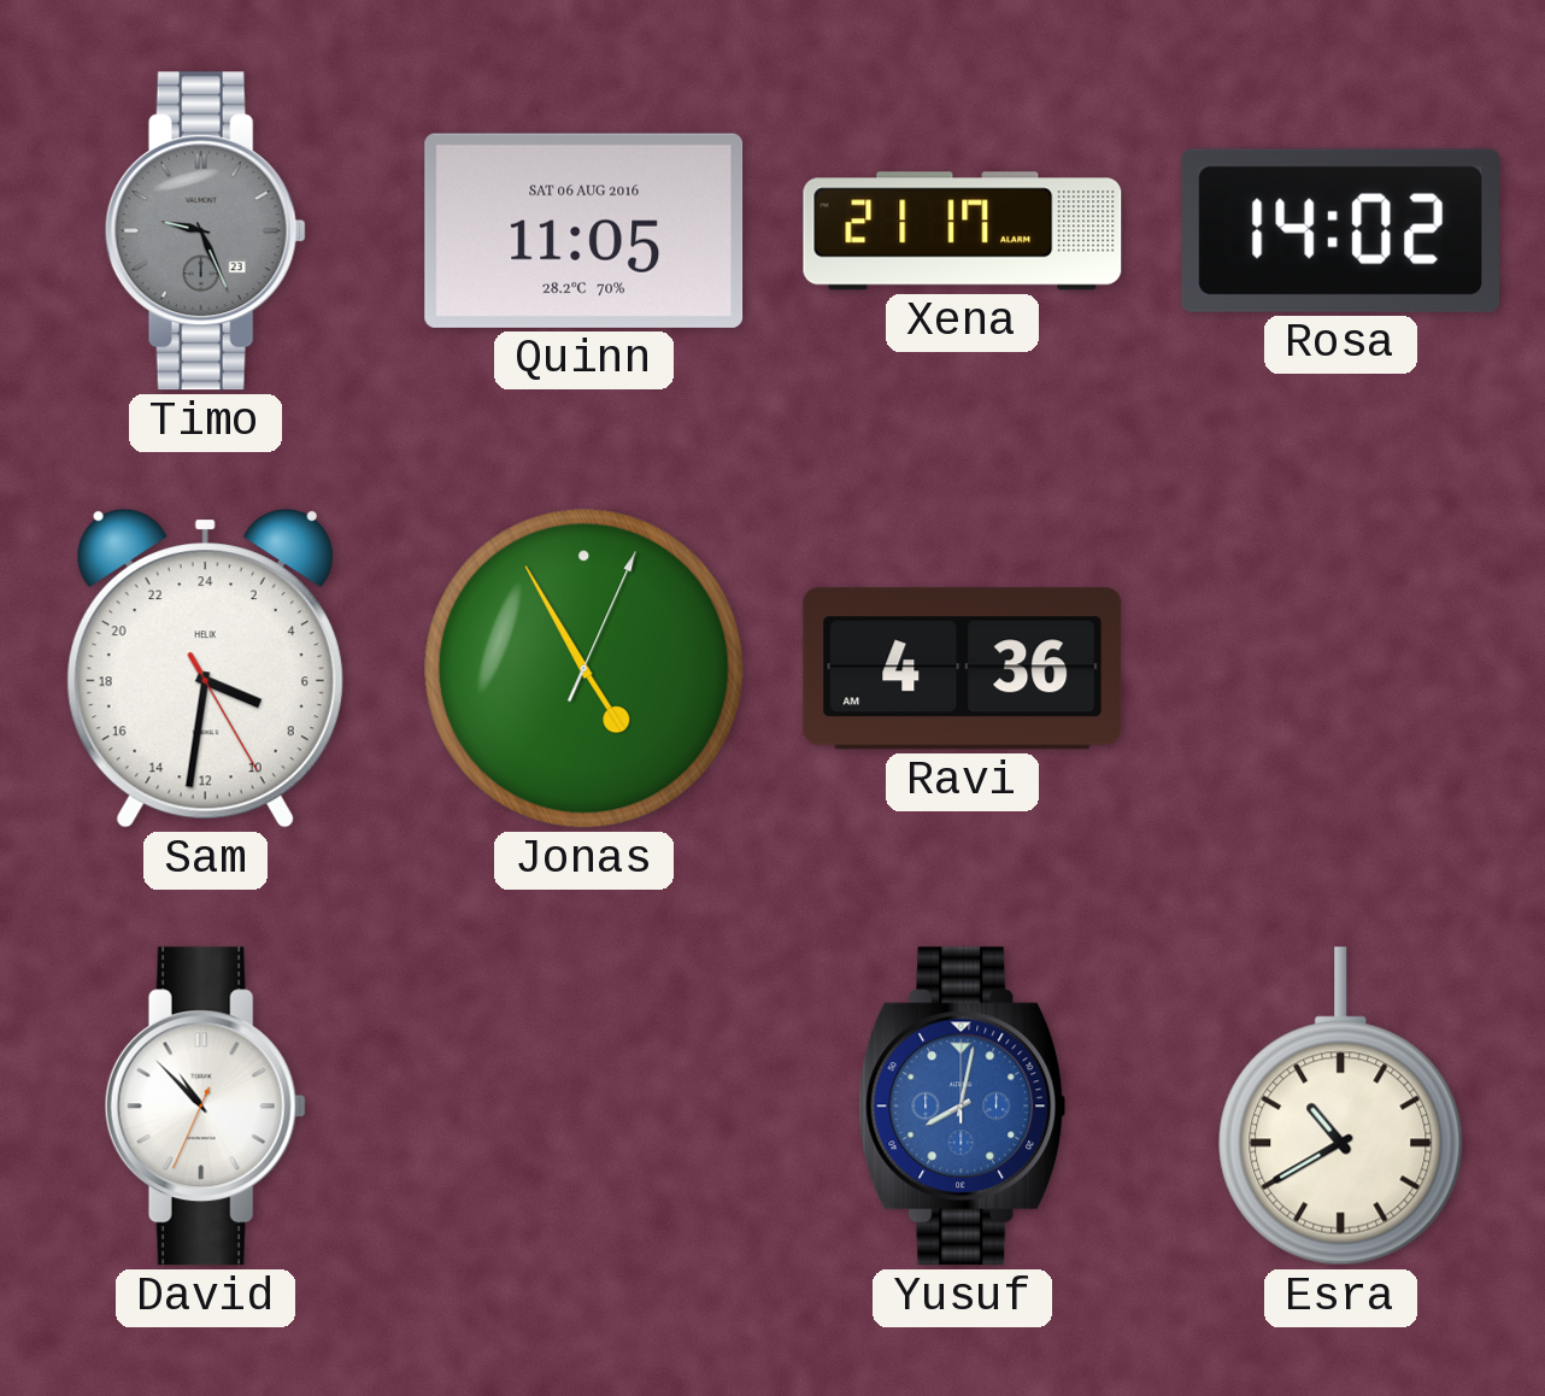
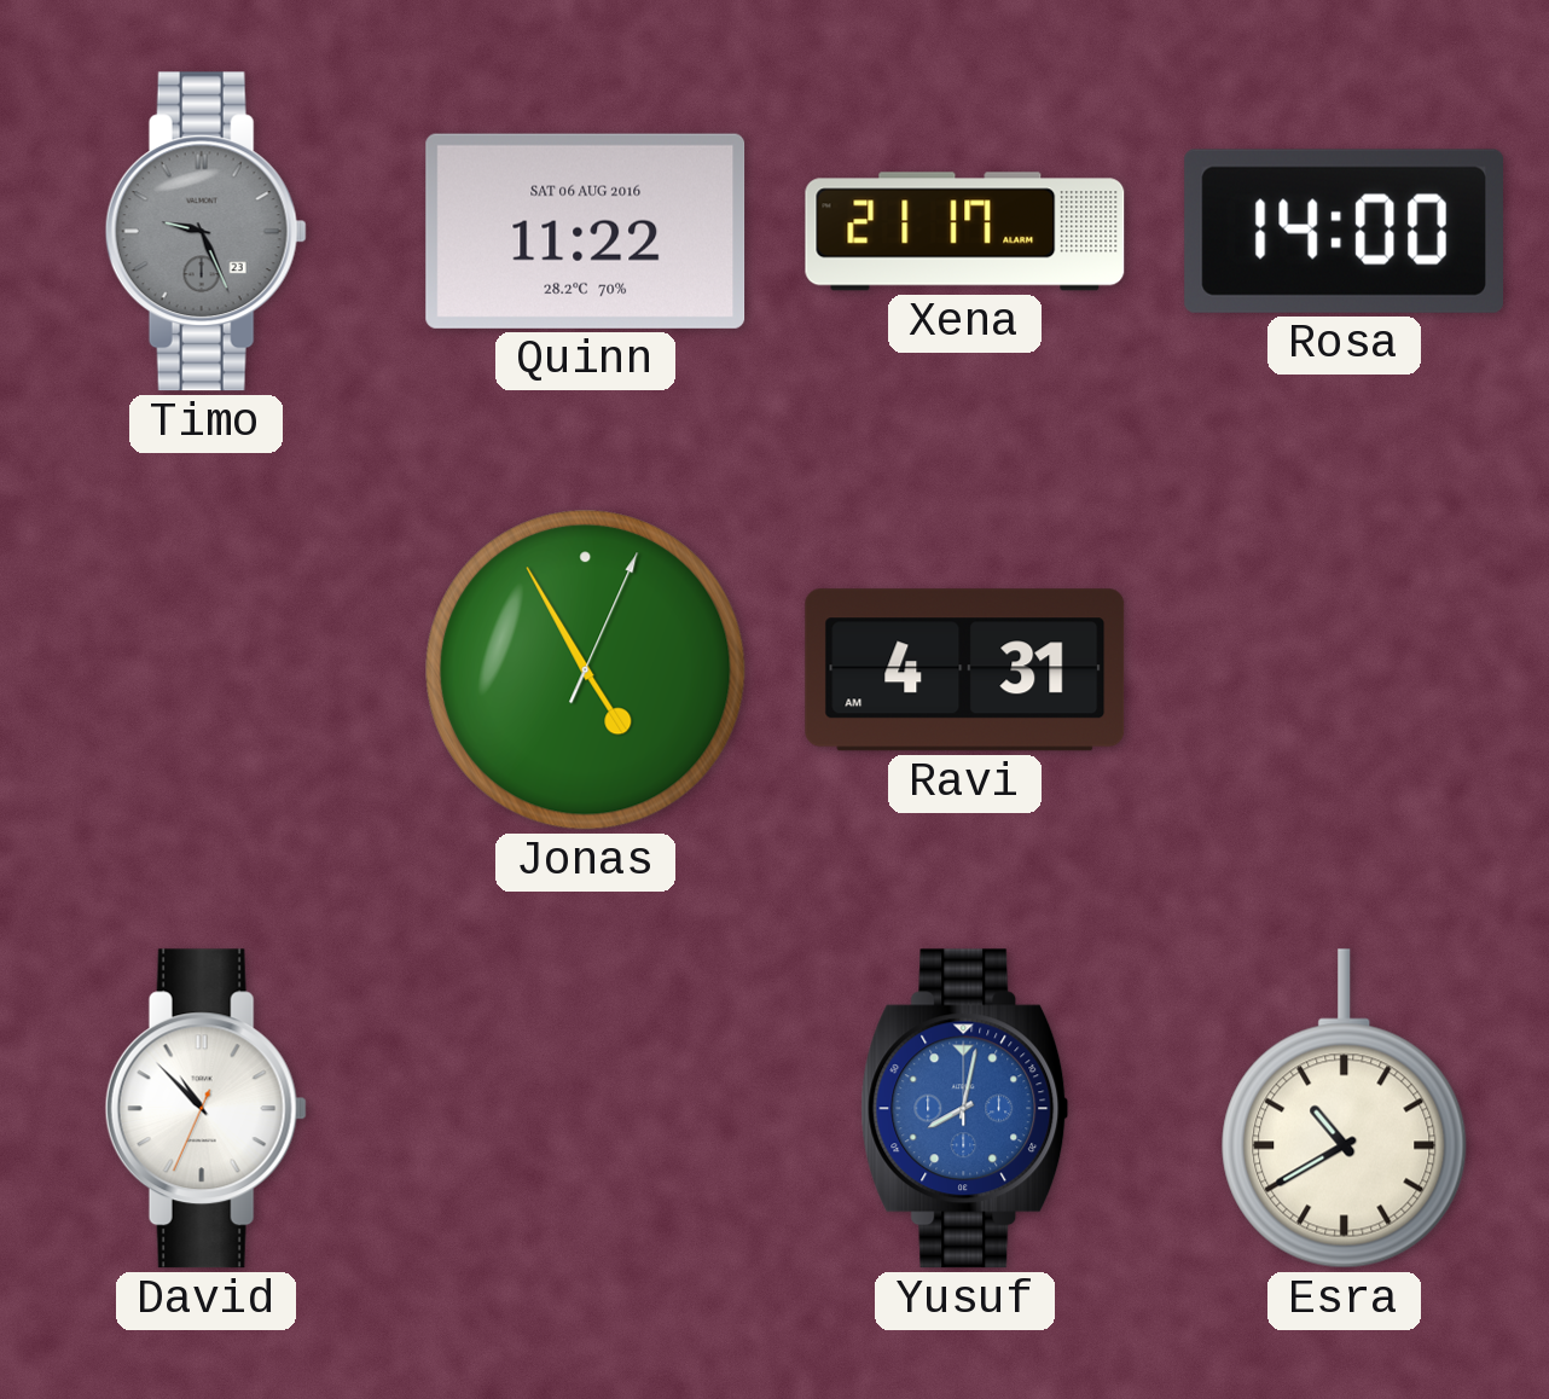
Quinn: 11:05 -> 11:22
Rosa: 14:02 -> 14:00
Sam: 7:31 -> none
Ravi: 4:36 -> 4:31
